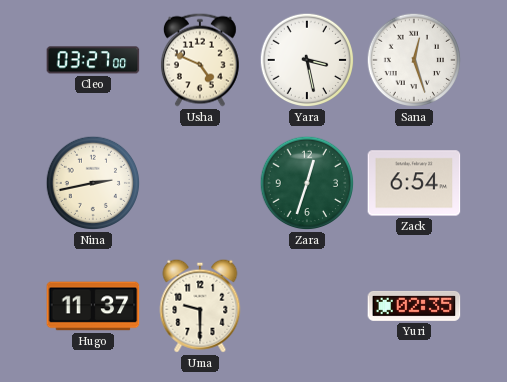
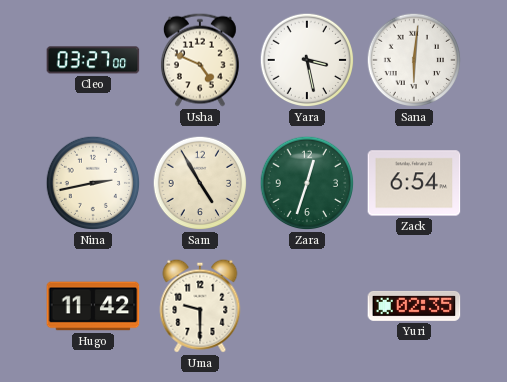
Sana: 12:27 -> 6:01
Sam: none -> 4:55
Hugo: 11:37 -> 11:42
